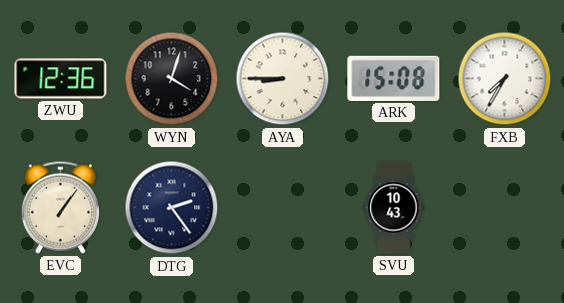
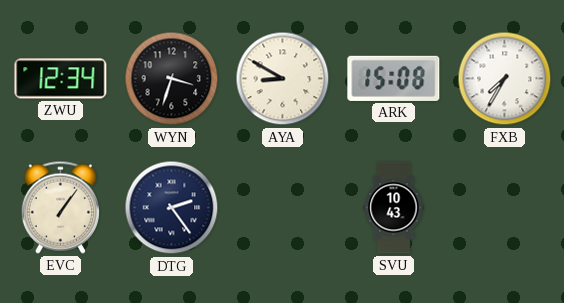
ZWU: 12:36 -> 12:34
WYN: 4:03 -> 3:33
AYA: 8:45 -> 8:50
